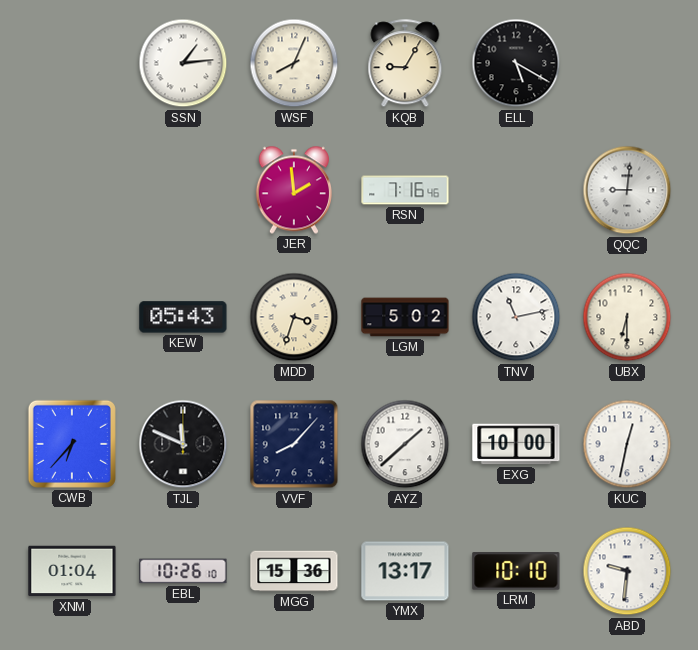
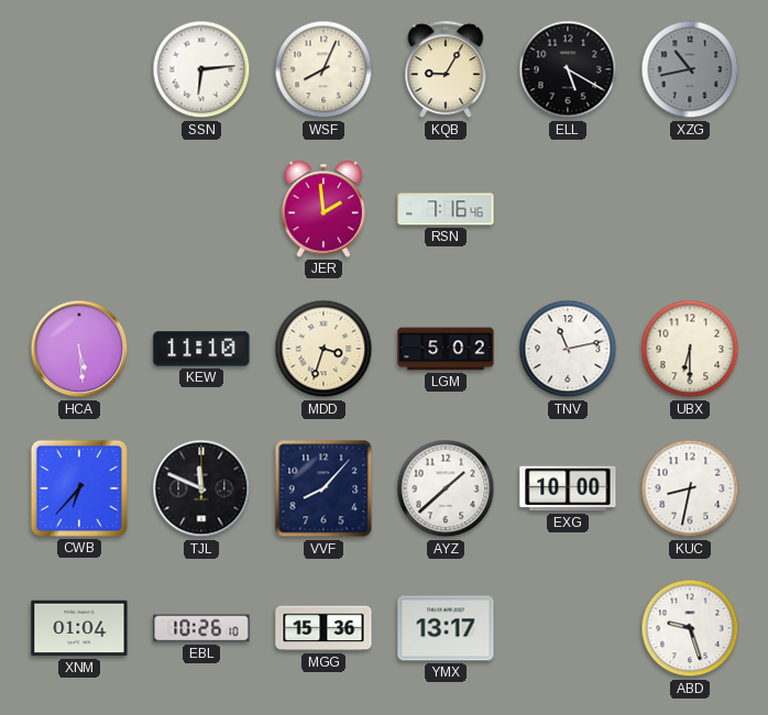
SSN: 1:14 -> 6:14
XZG: none -> 10:43
QQC: 9:01 -> none
HCA: none -> 5:29
KEW: 05:43 -> 11:10
KUC: 12:32 -> 8:32
LRM: 10:10 -> none
ABD: 9:31 -> 9:27
